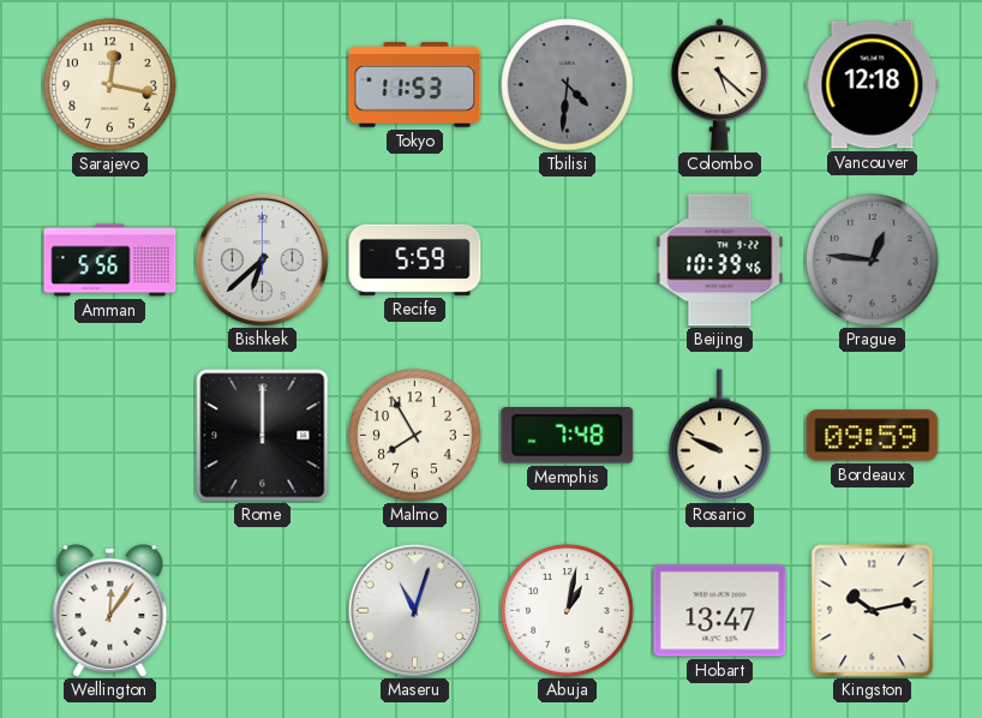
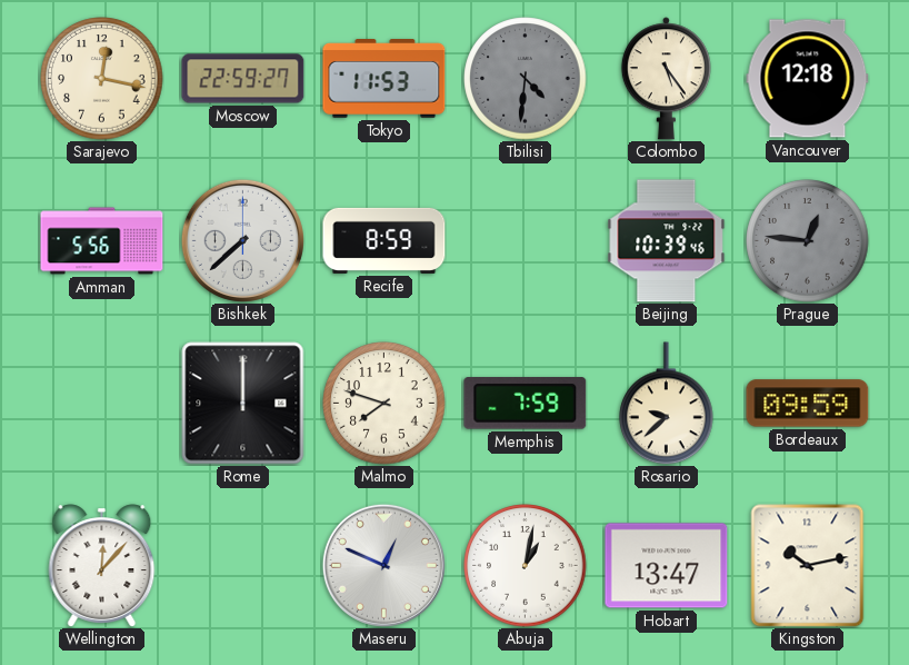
Moscow: none -> 22:59
Colombo: 5:22 -> 5:24
Bishkek: 6:38 -> 7:38
Recife: 5:59 -> 8:59
Malmo: 7:55 -> 7:48
Memphis: 7:48 -> 7:59
Rosario: 9:49 -> 9:38
Wellington: 12:06 -> 12:07
Maseru: 11:03 -> 12:49
